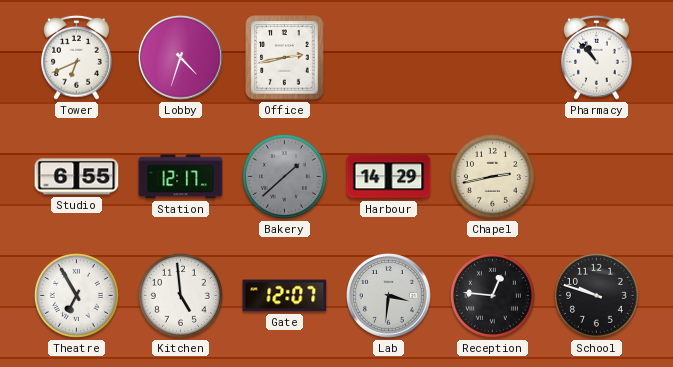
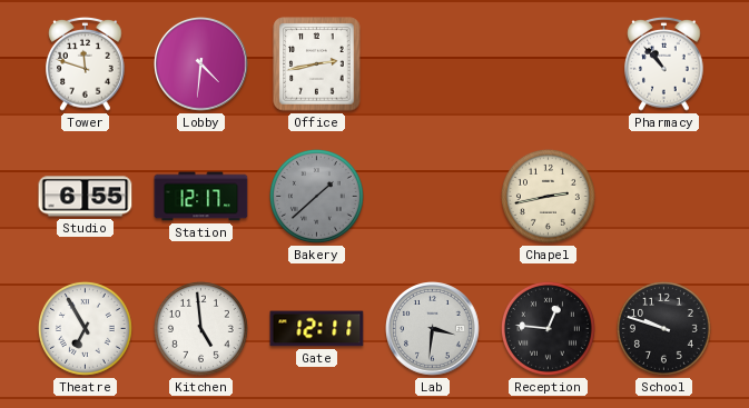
Tower: 6:41 -> 11:48
Lobby: 4:33 -> 4:31
Harbour: 14:29 -> none
Gate: 12:07 -> 12:11
